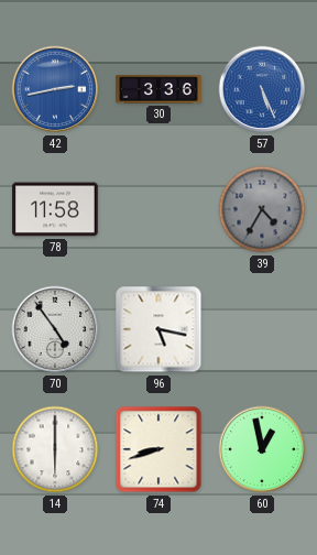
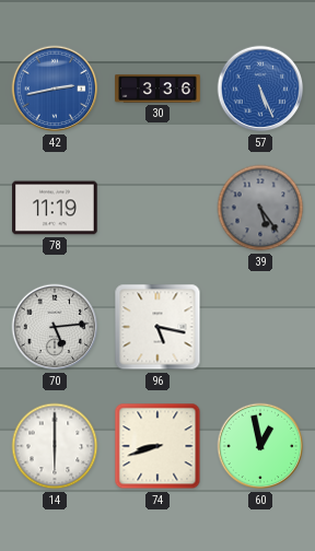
78: 11:58 -> 11:19
39: 4:35 -> 5:24
70: 4:54 -> 5:14
